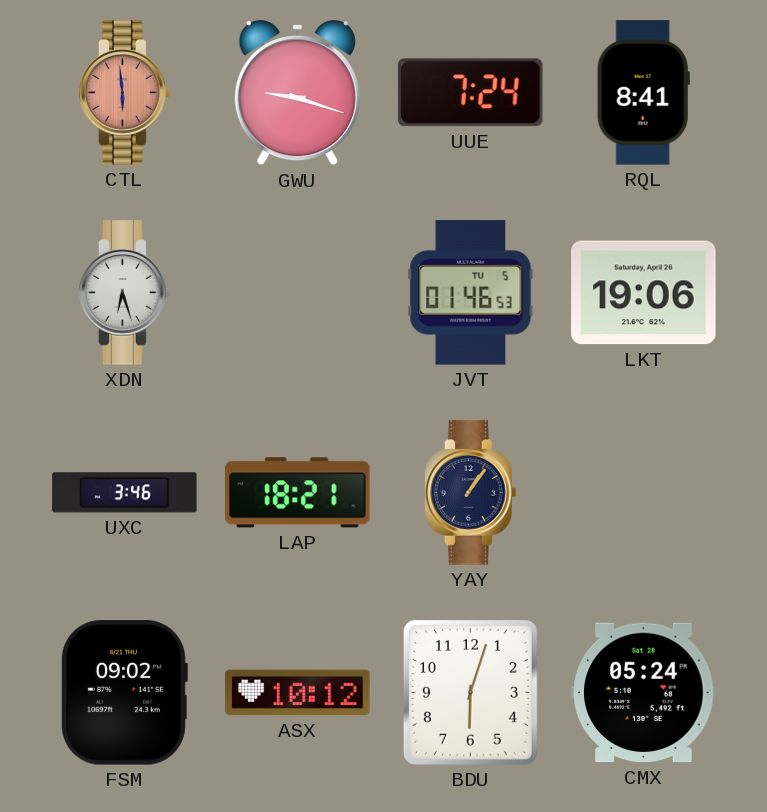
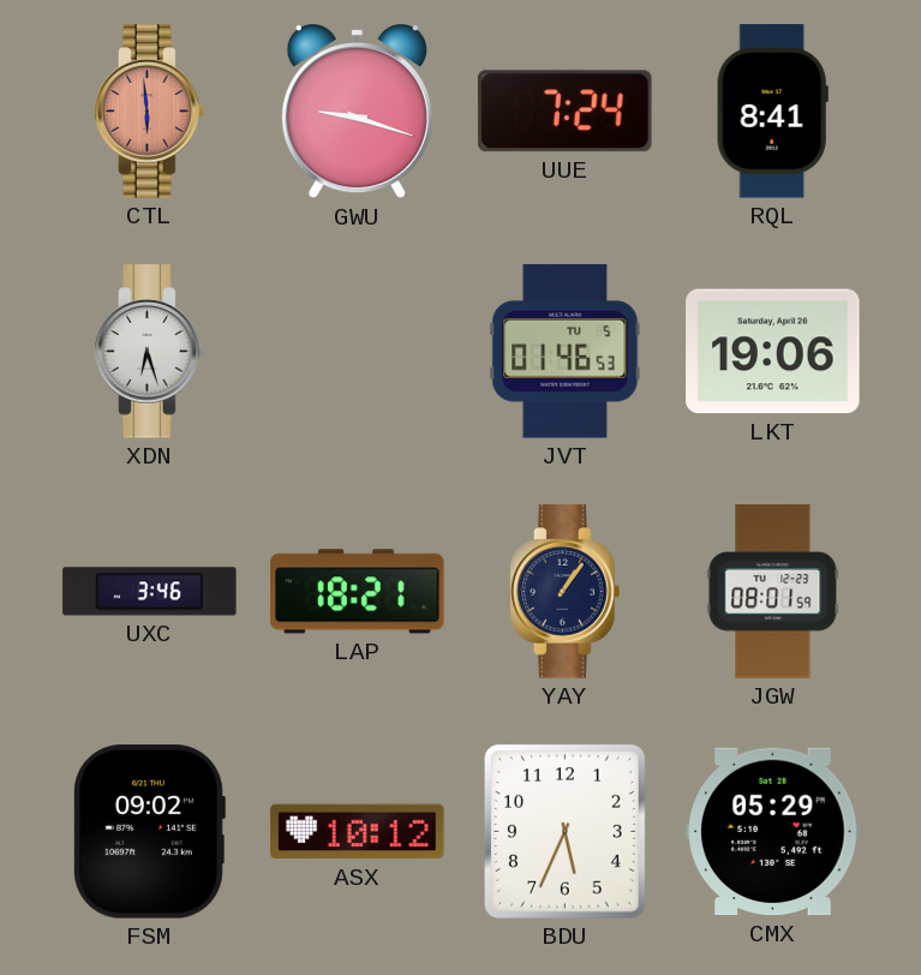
JGW: none -> 08:01
BDU: 6:03 -> 5:34
CMX: 05:24 -> 05:29
